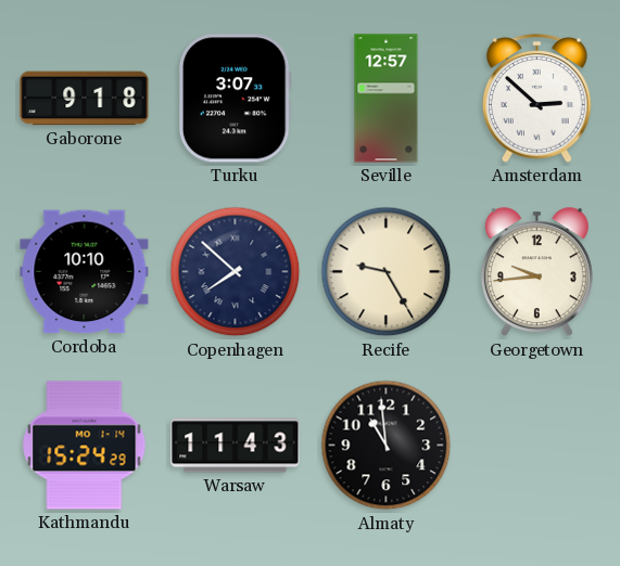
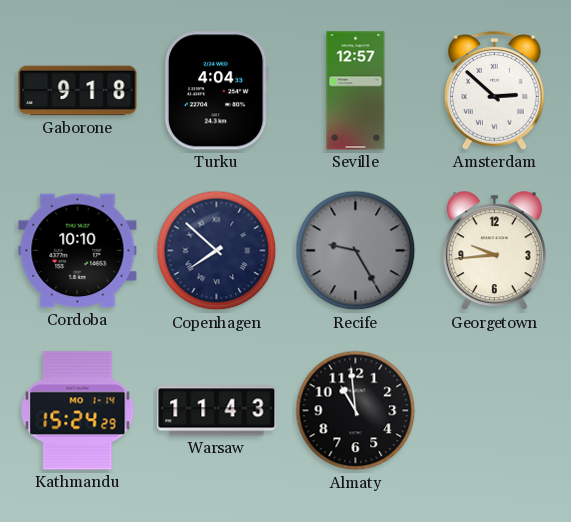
Turku: 3:07 -> 4:04
Recife dial: cream -> grey
